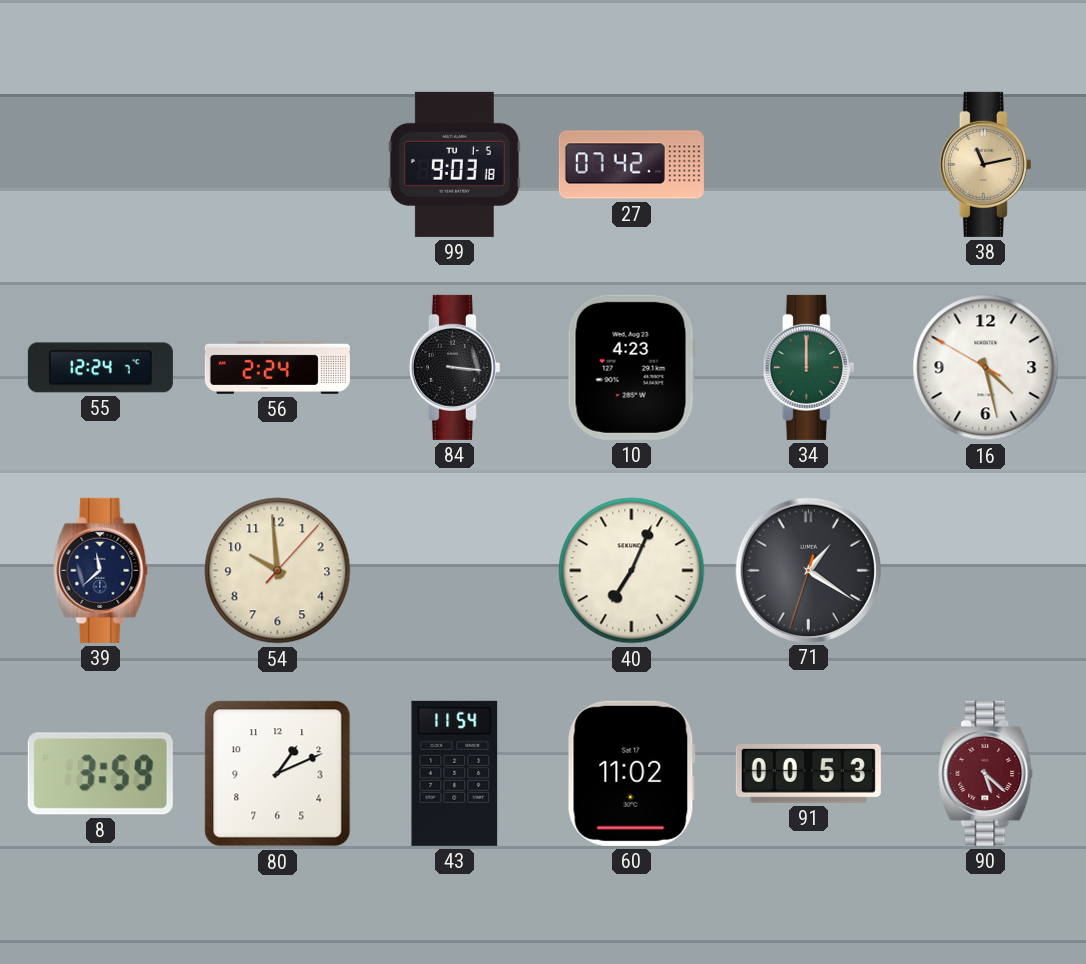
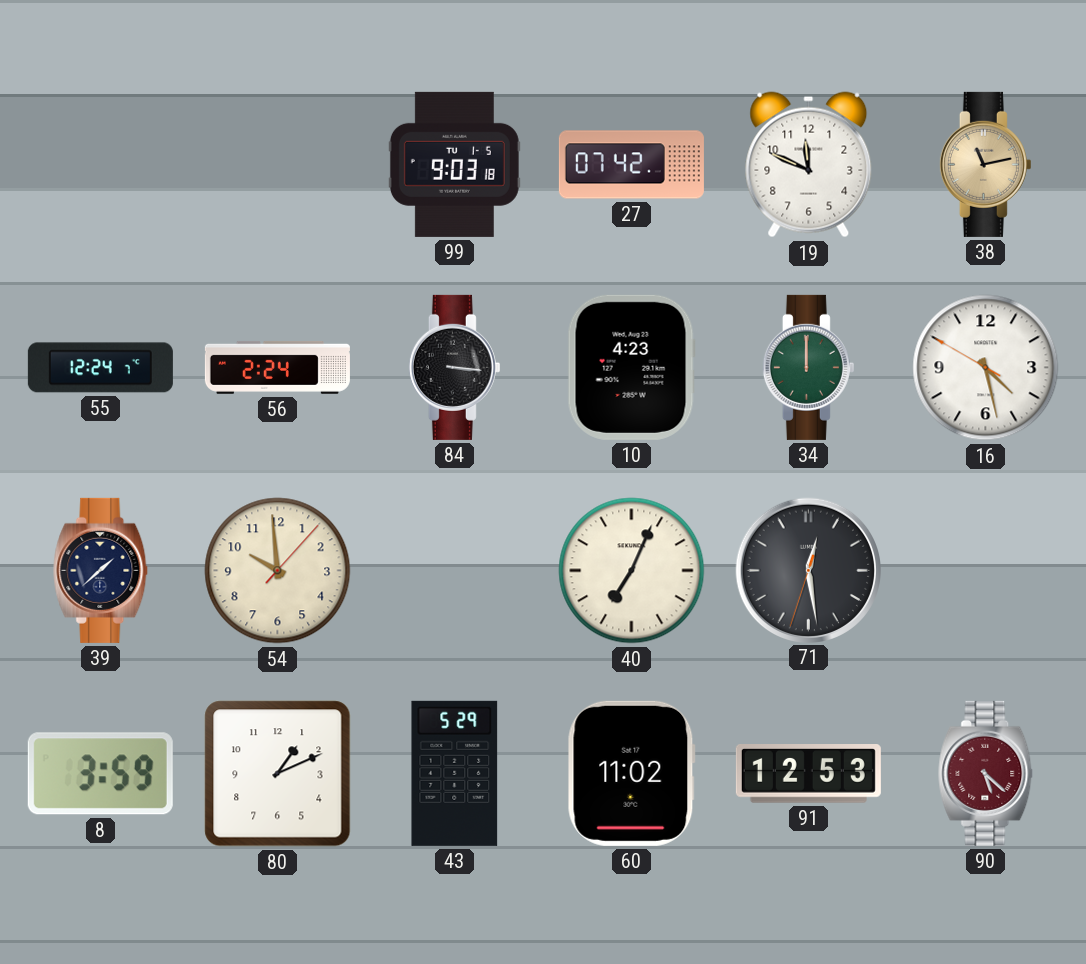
19: none -> 11:49
39: 11:38 -> 1:38
71: 1:20 -> 12:28
43: 11:54 -> 5:29
91: 00:53 -> 12:53
